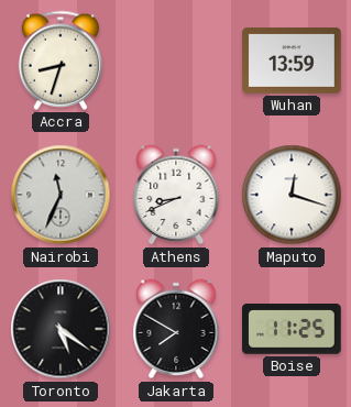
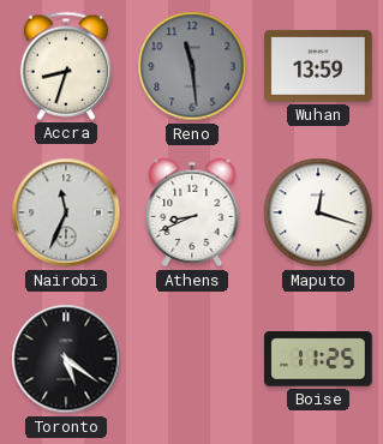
Reno: none -> 11:29
Jakarta: 7:50 -> none
